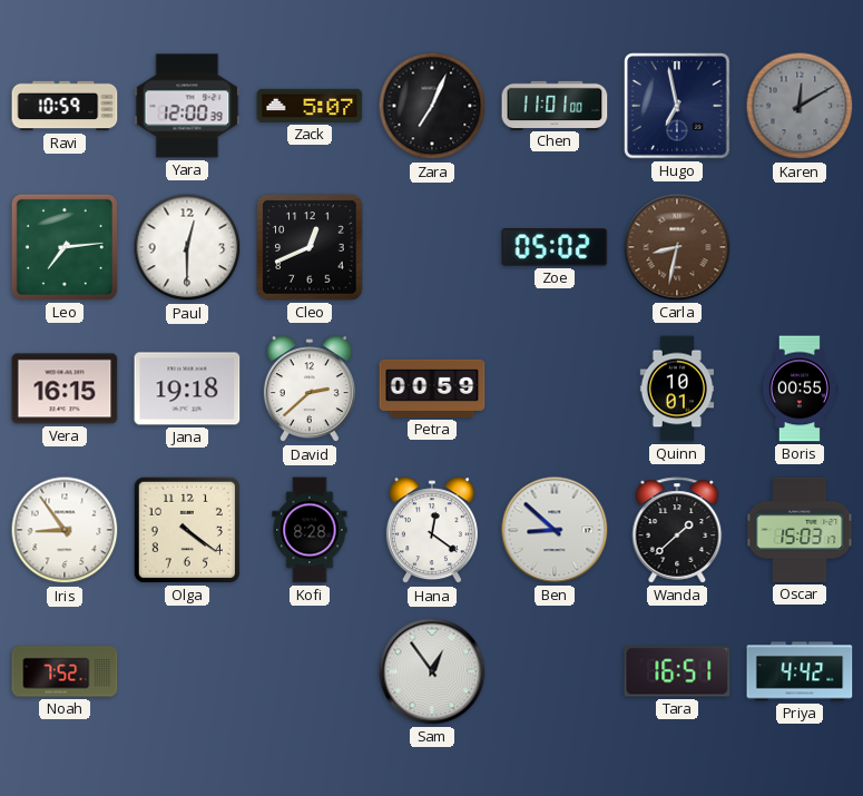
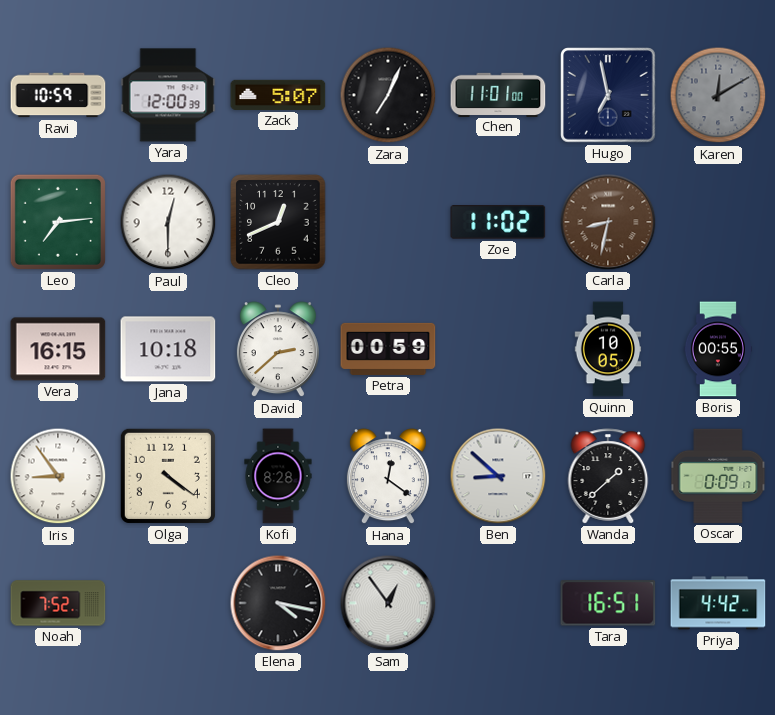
Zoe: 05:02 -> 11:02
Jana: 19:18 -> 10:18
Quinn: 10:01 -> 10:05
Oscar: 15:03 -> 0:09
Elena: none -> 4:17
